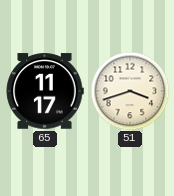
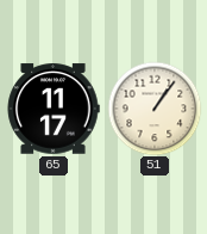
51: 3:42 -> 1:06
